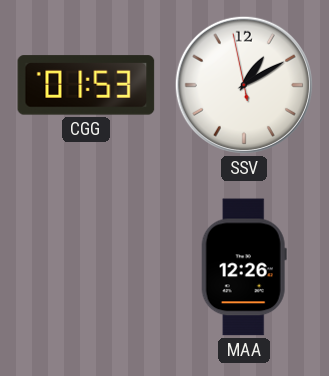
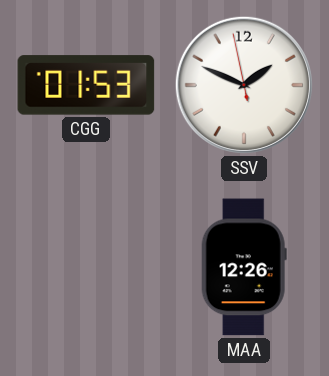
SSV: 1:09 -> 1:48
